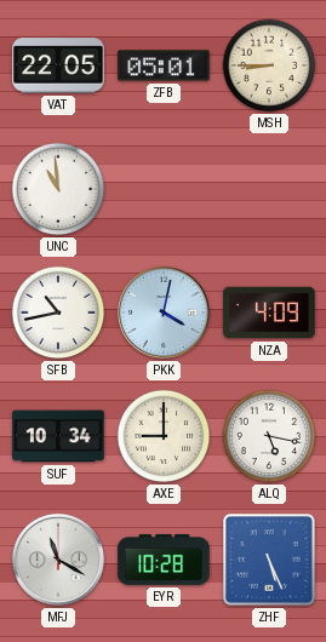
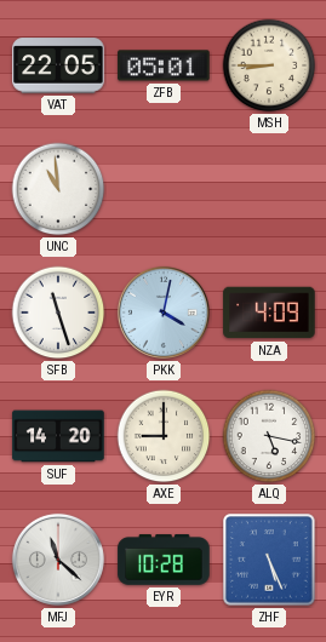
SFB: 10:43 -> 11:27
SUF: 10:34 -> 14:20
MFJ: 11:20 -> 11:22
